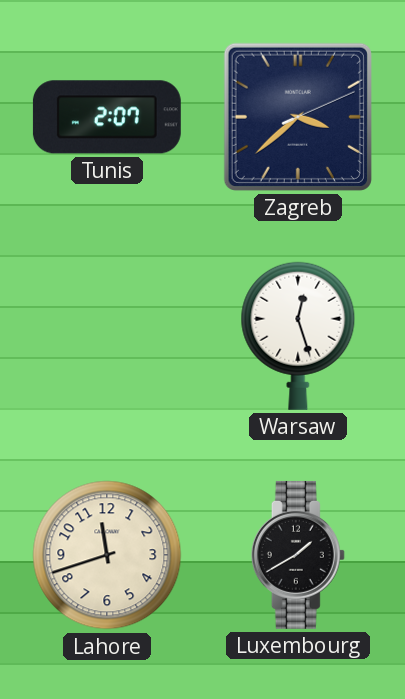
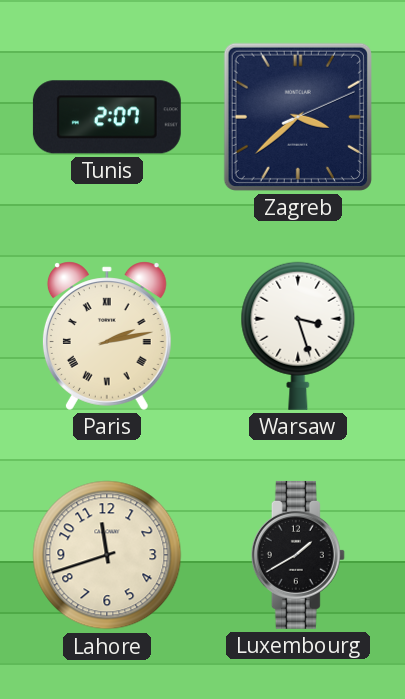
Paris: none -> 2:13
Warsaw: 12:27 -> 3:27
